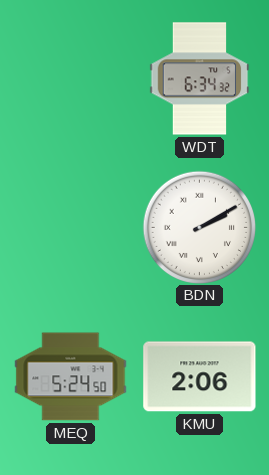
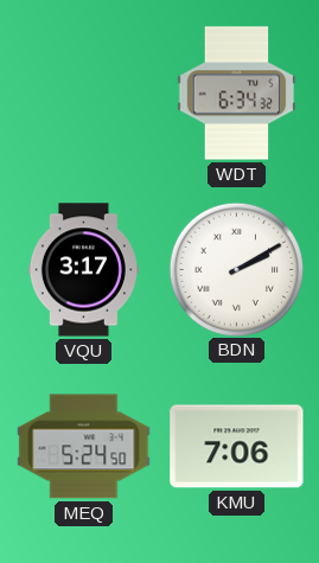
VQU: none -> 3:17
KMU: 2:06 -> 7:06
